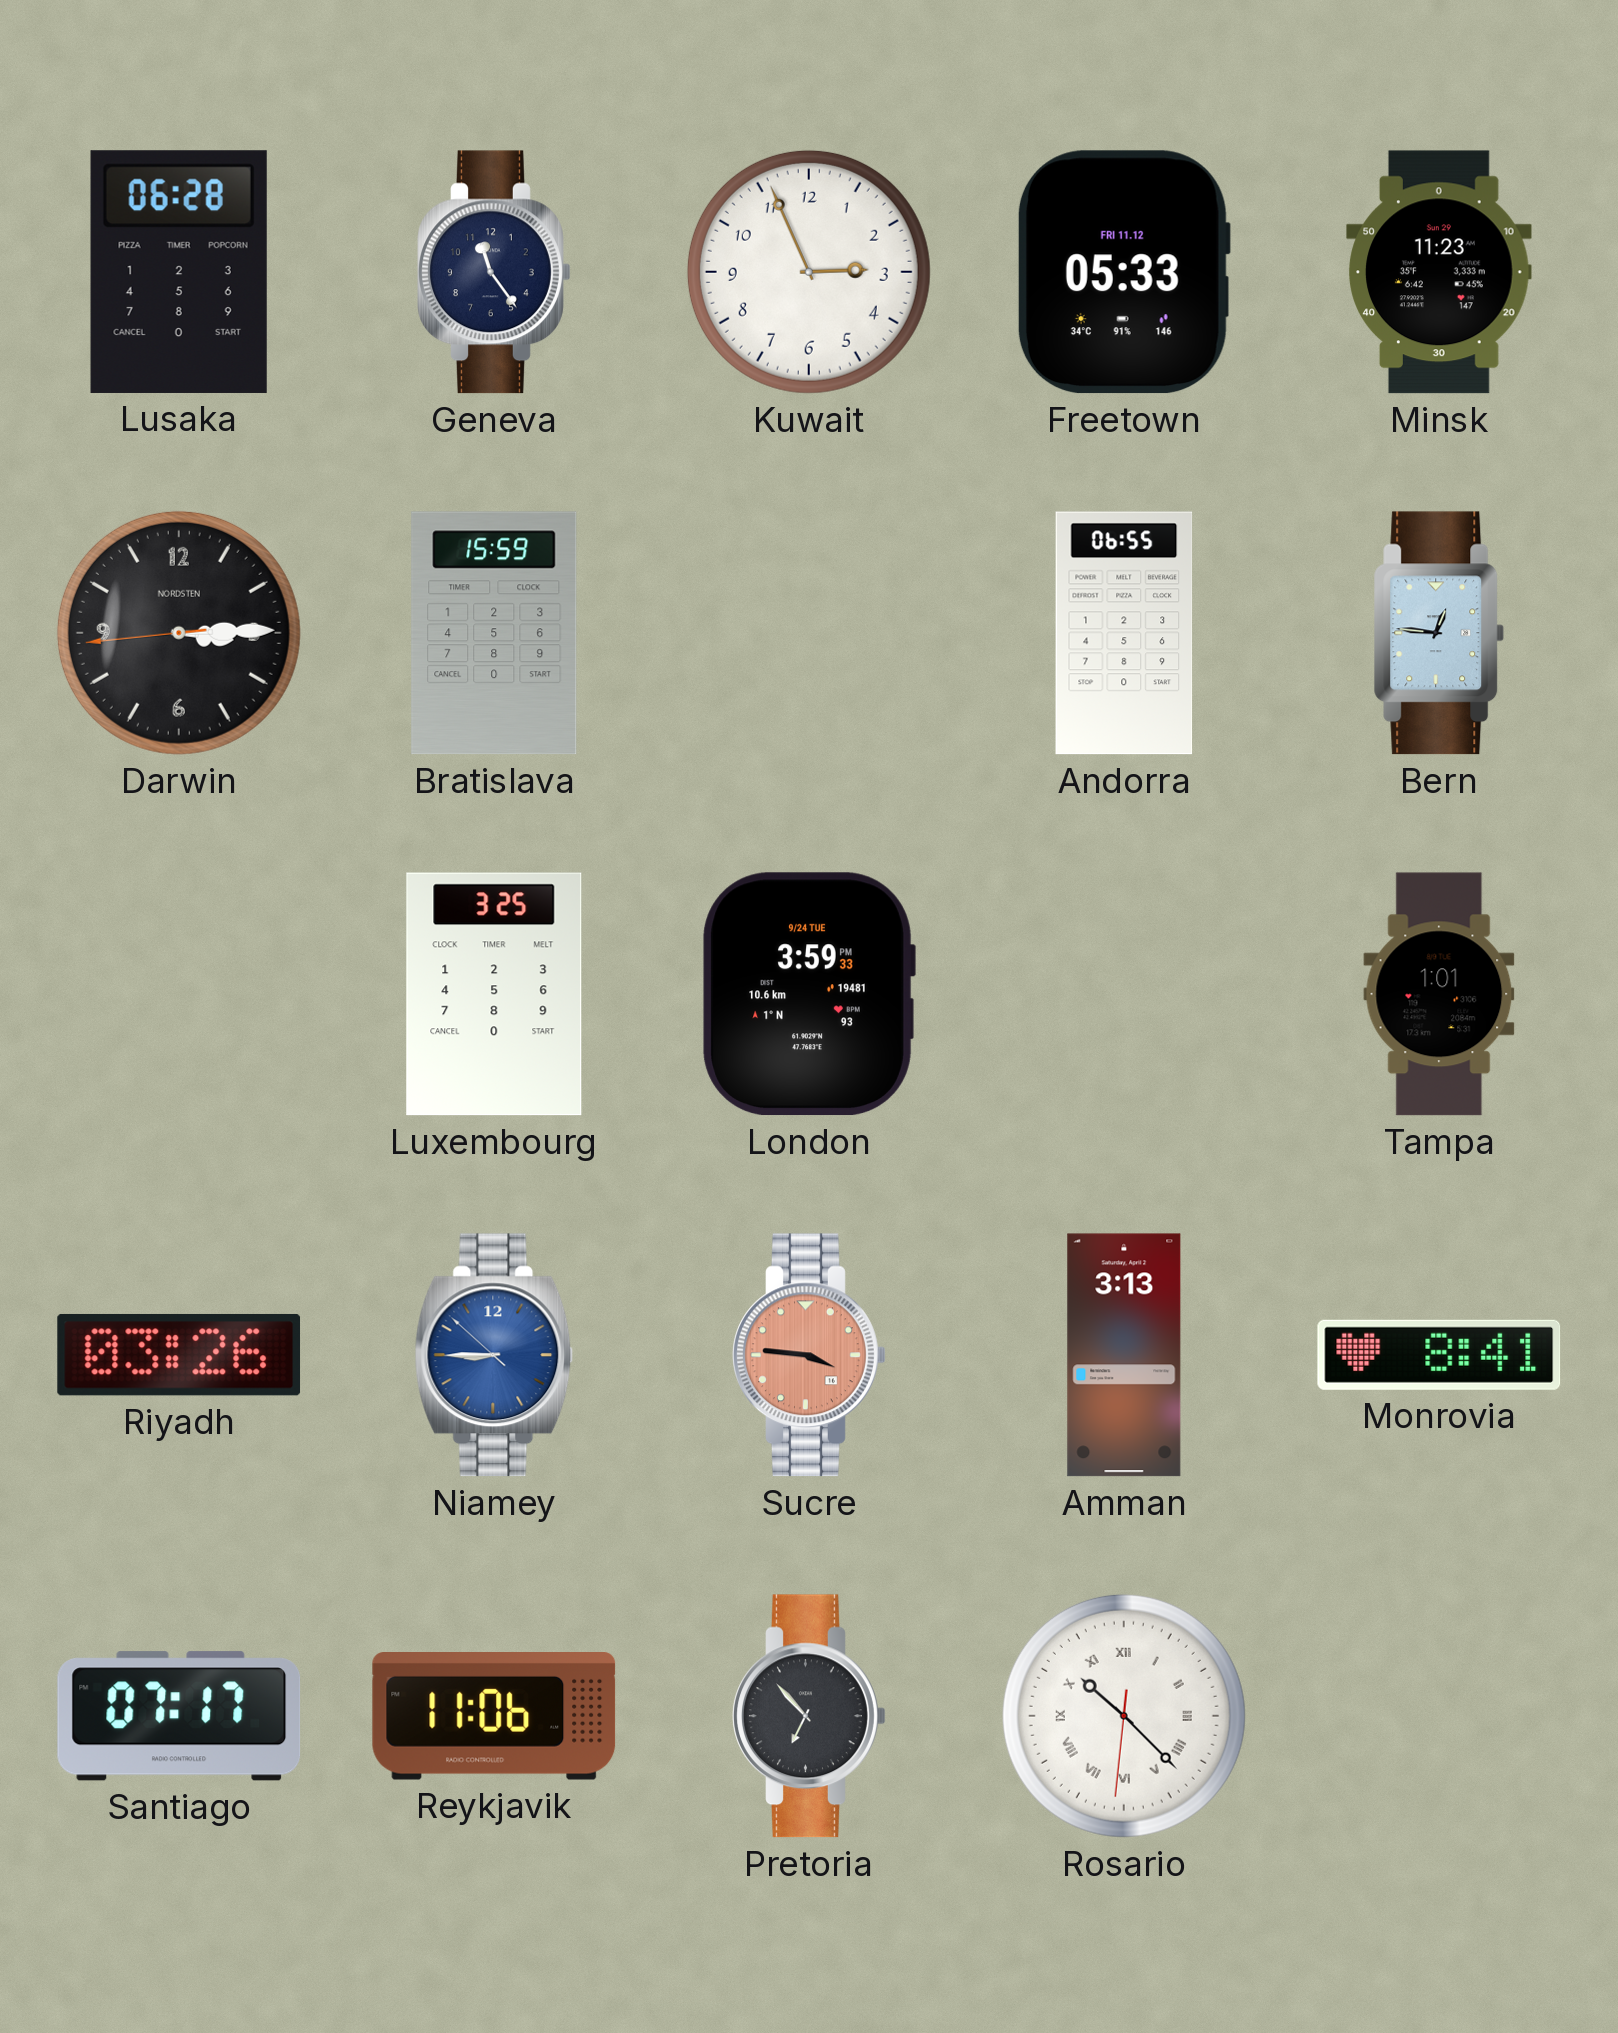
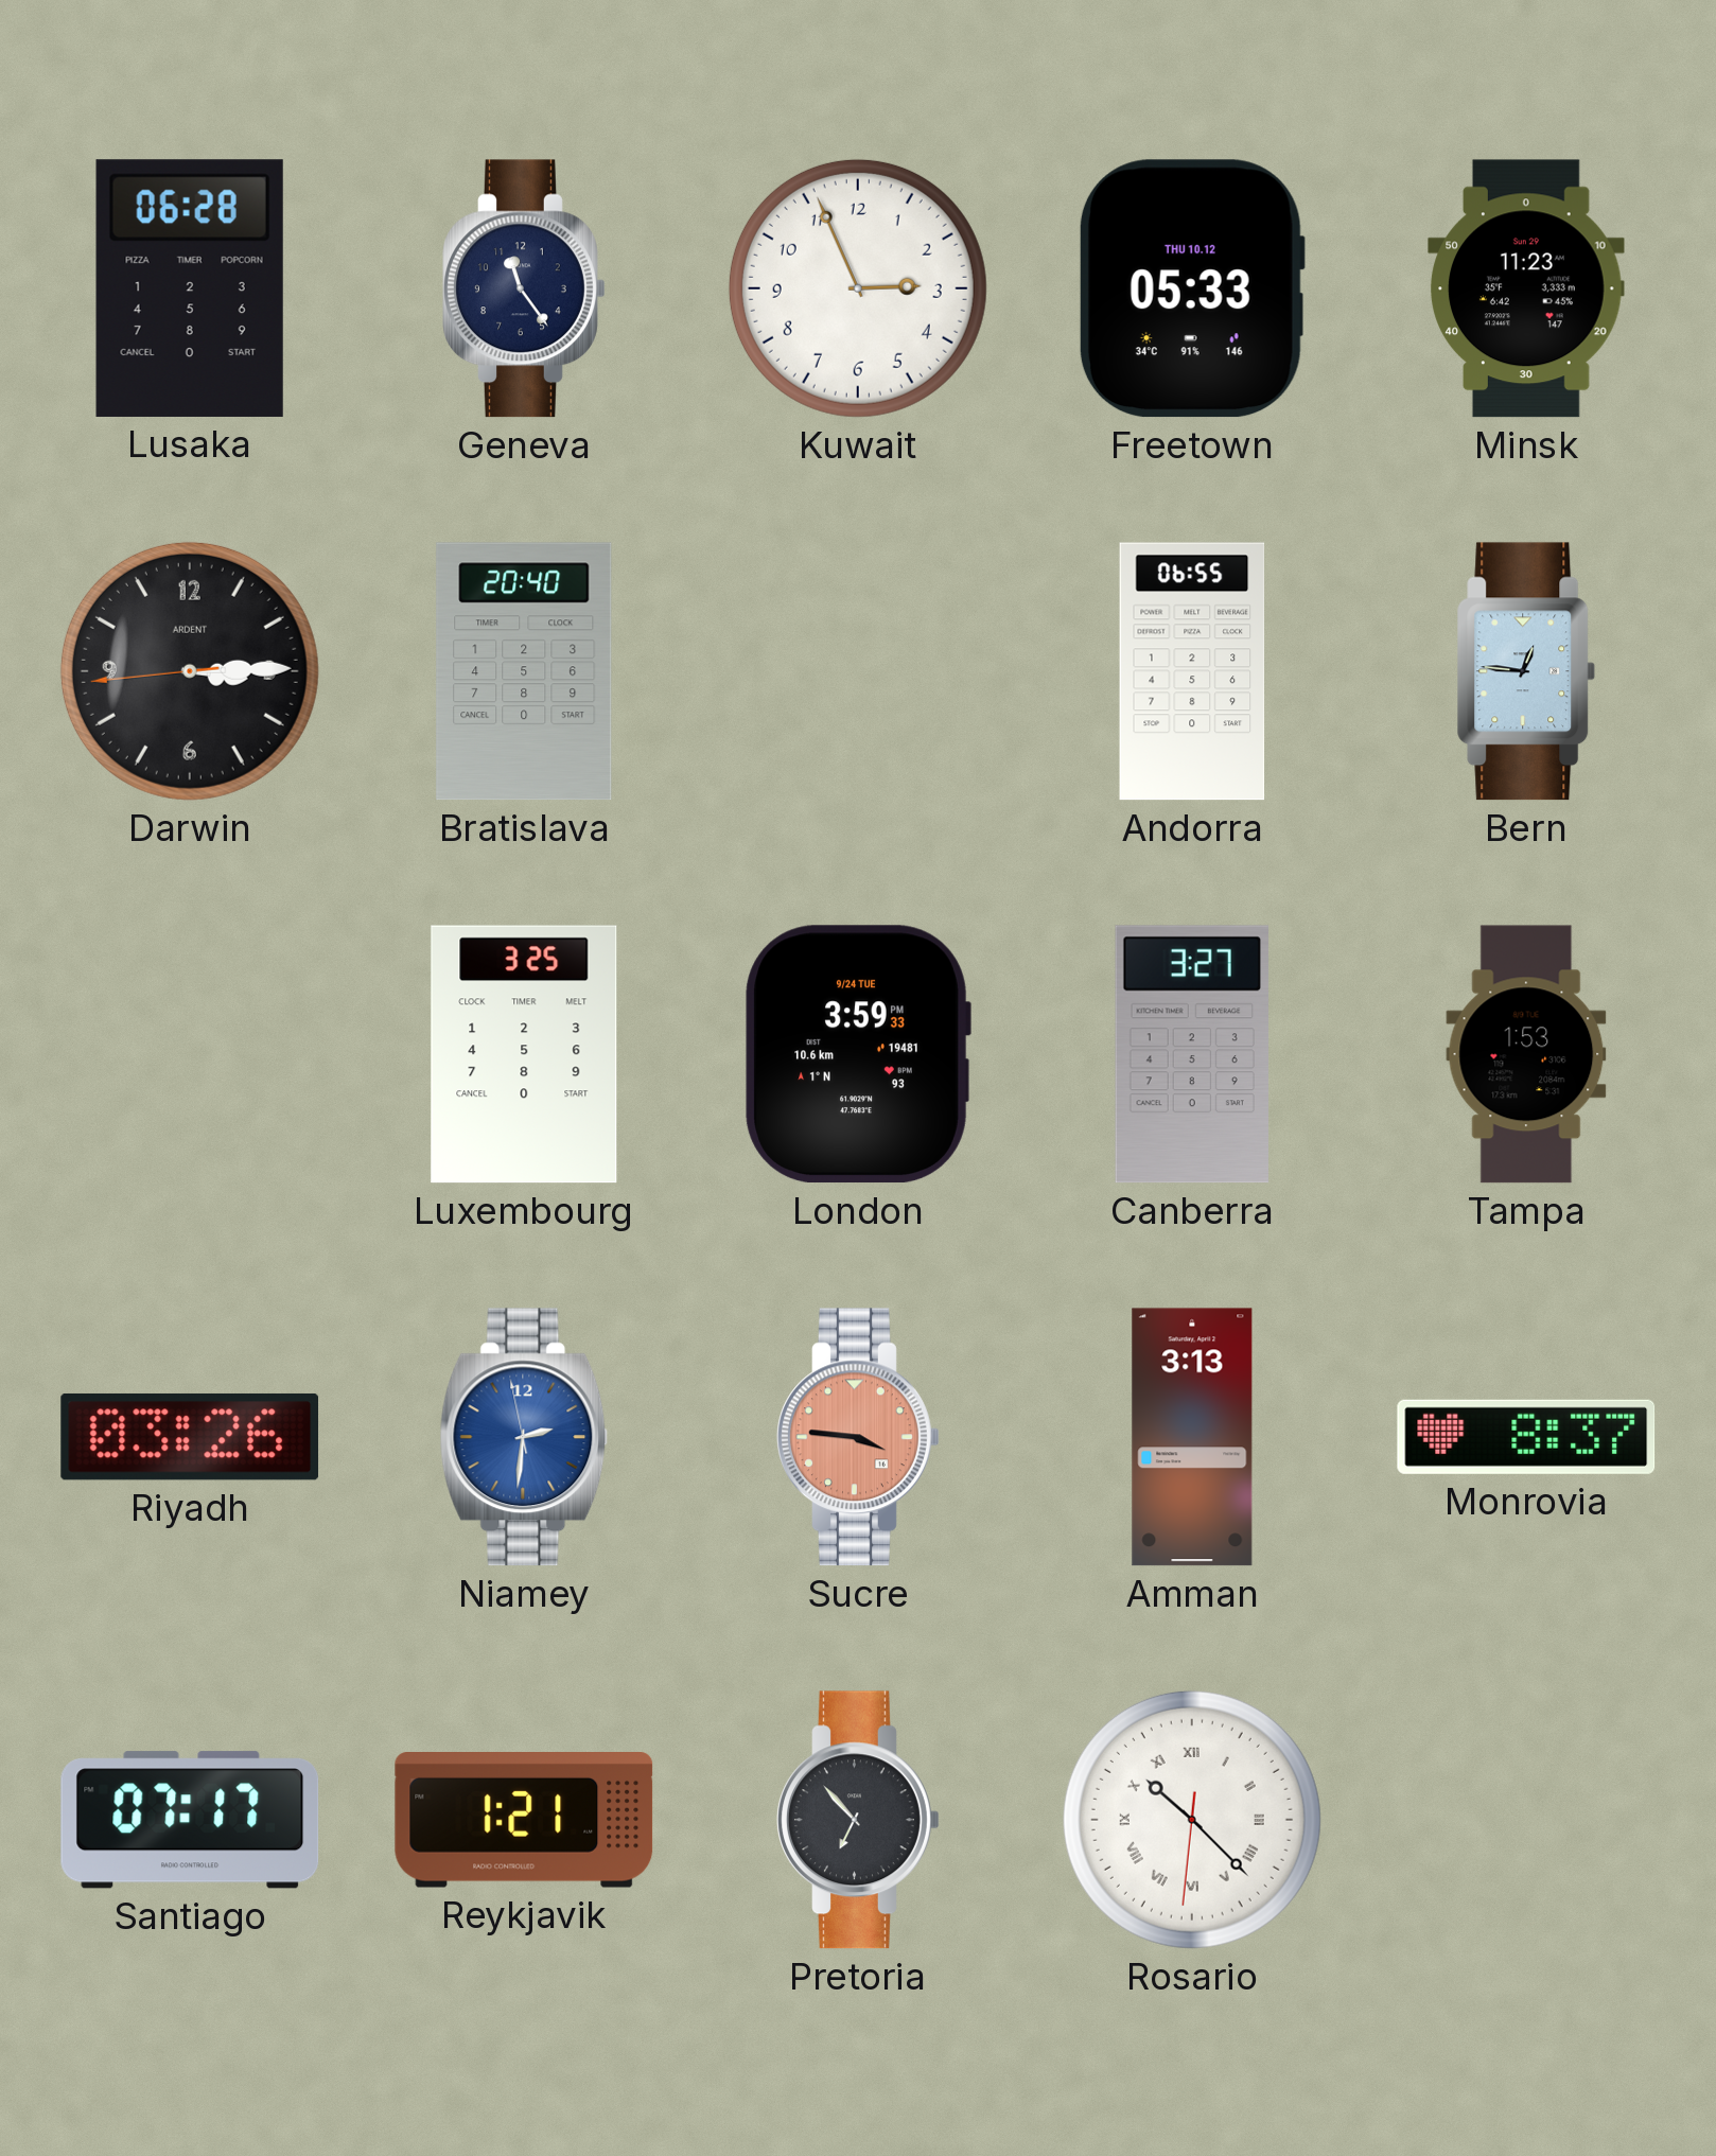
Freetown date: FRI 11.12 -> THU 10.12
Darwin brand: NORDSTEN -> ARDENT
Bratislava: 15:59 -> 20:40
Canberra: none -> 3:27
Tampa: 1:01 -> 1:53
Niamey: 8:44 -> 2:30
Monrovia: 8:41 -> 8:37
Reykjavik: 11:06 -> 1:21
